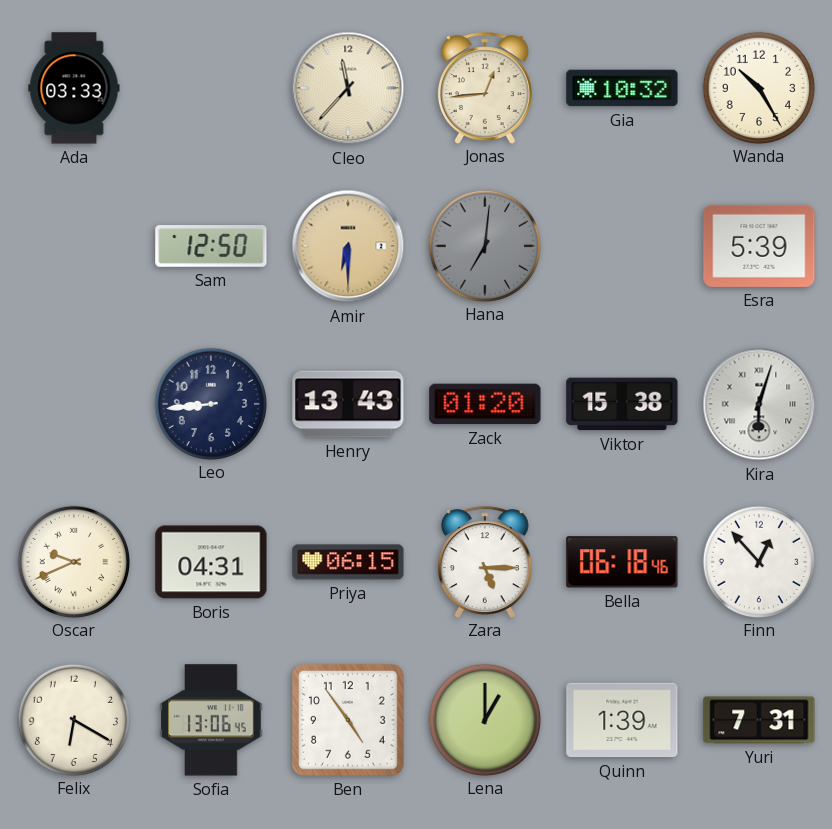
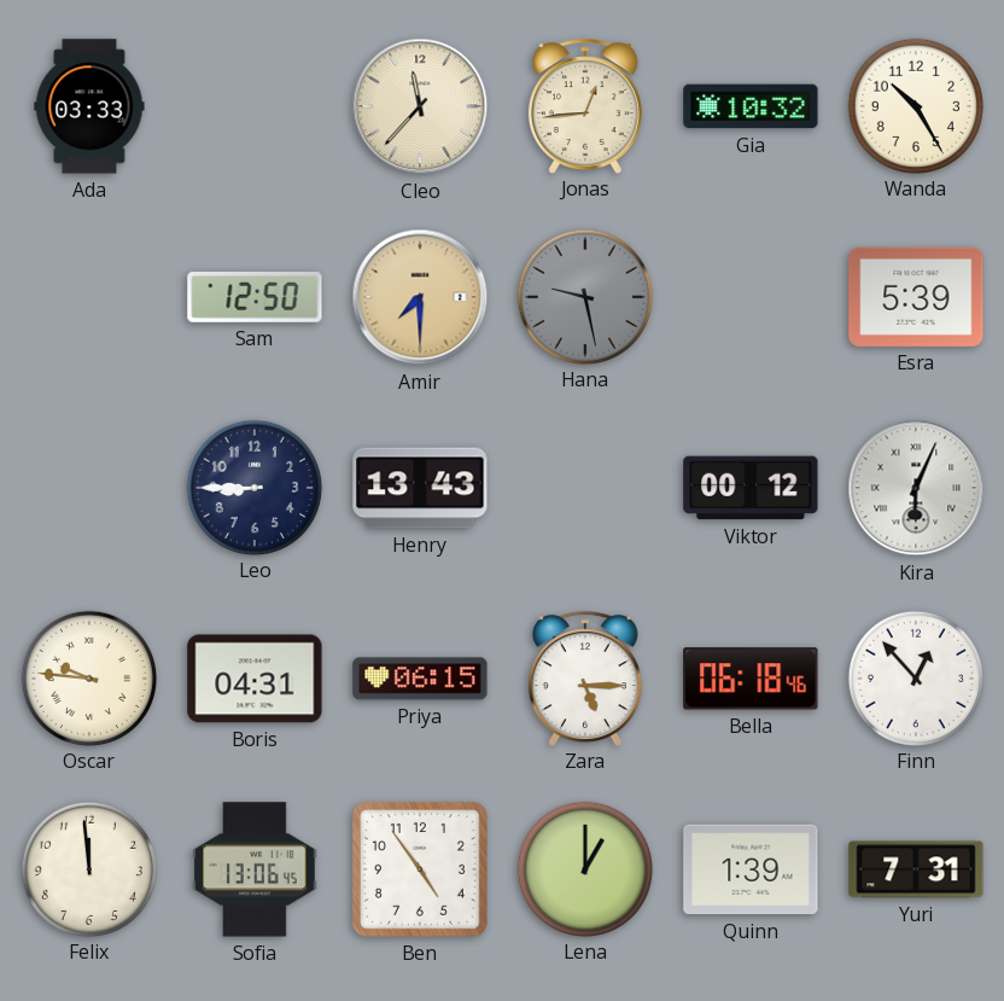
Amir: 6:30 -> 7:30
Hana: 7:01 -> 9:28
Leo: 8:44 -> 8:45
Zack: 01:20 -> none
Viktor: 15:38 -> 00:12
Kira: 6:03 -> 6:04
Oscar: 9:41 -> 9:46
Felix: 6:20 -> 11:59
